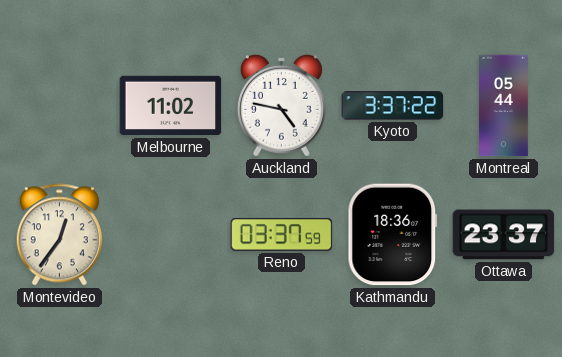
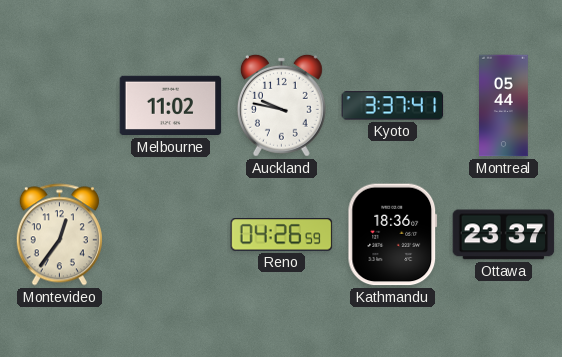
Auckland: 4:47 -> 9:47
Kyoto: 3:37:22 -> 3:37:41
Reno: 03:37 -> 04:26
